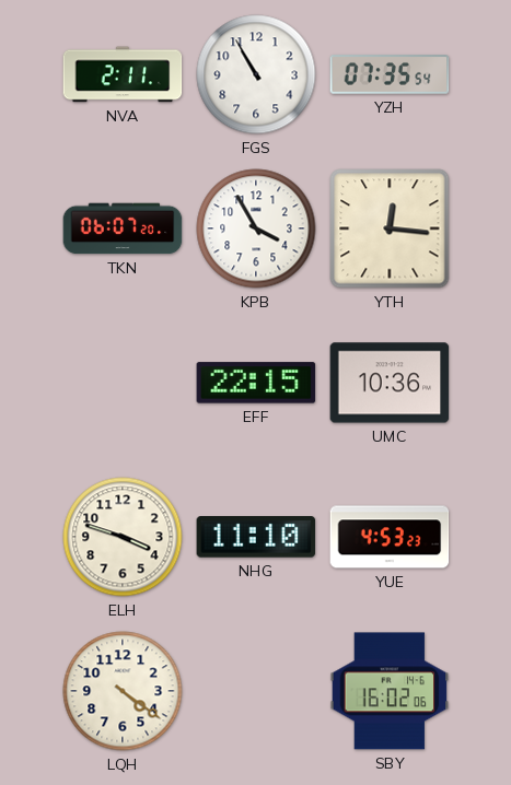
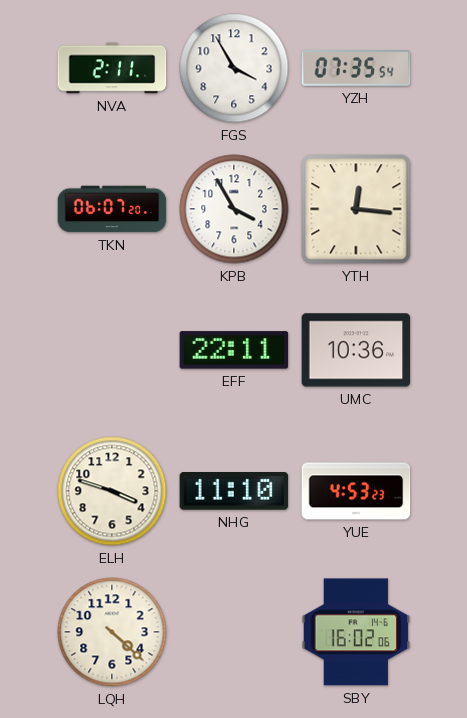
FGS: 10:55 -> 3:55
EFF: 22:15 -> 22:11
LQH: 4:21 -> 4:22
